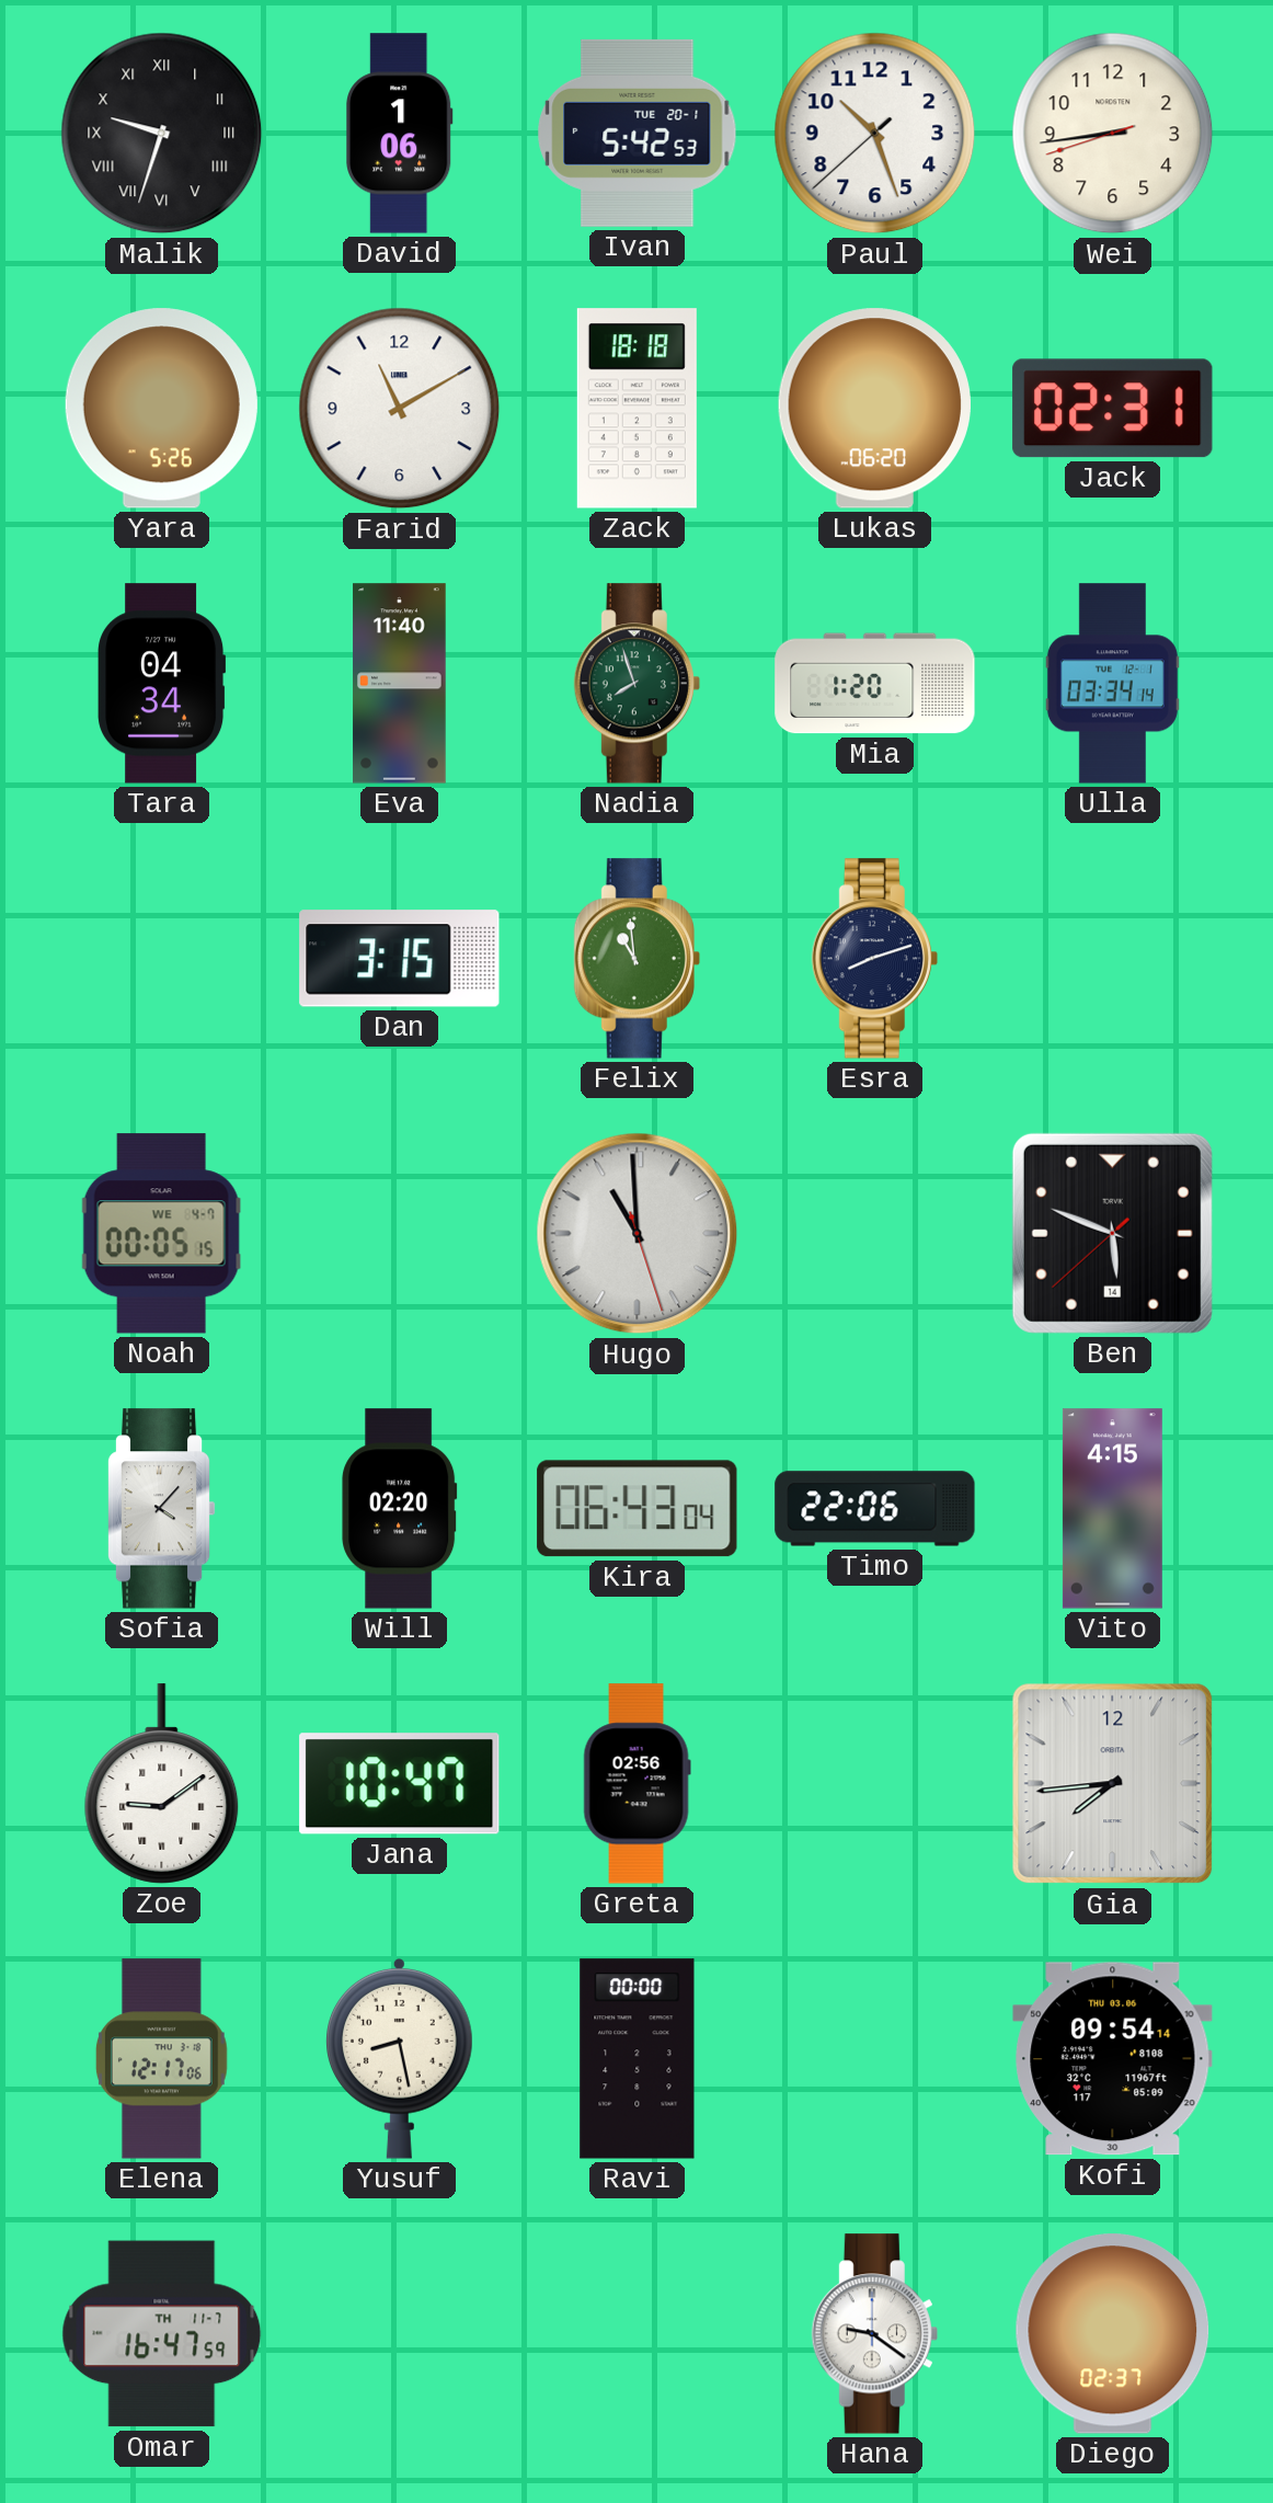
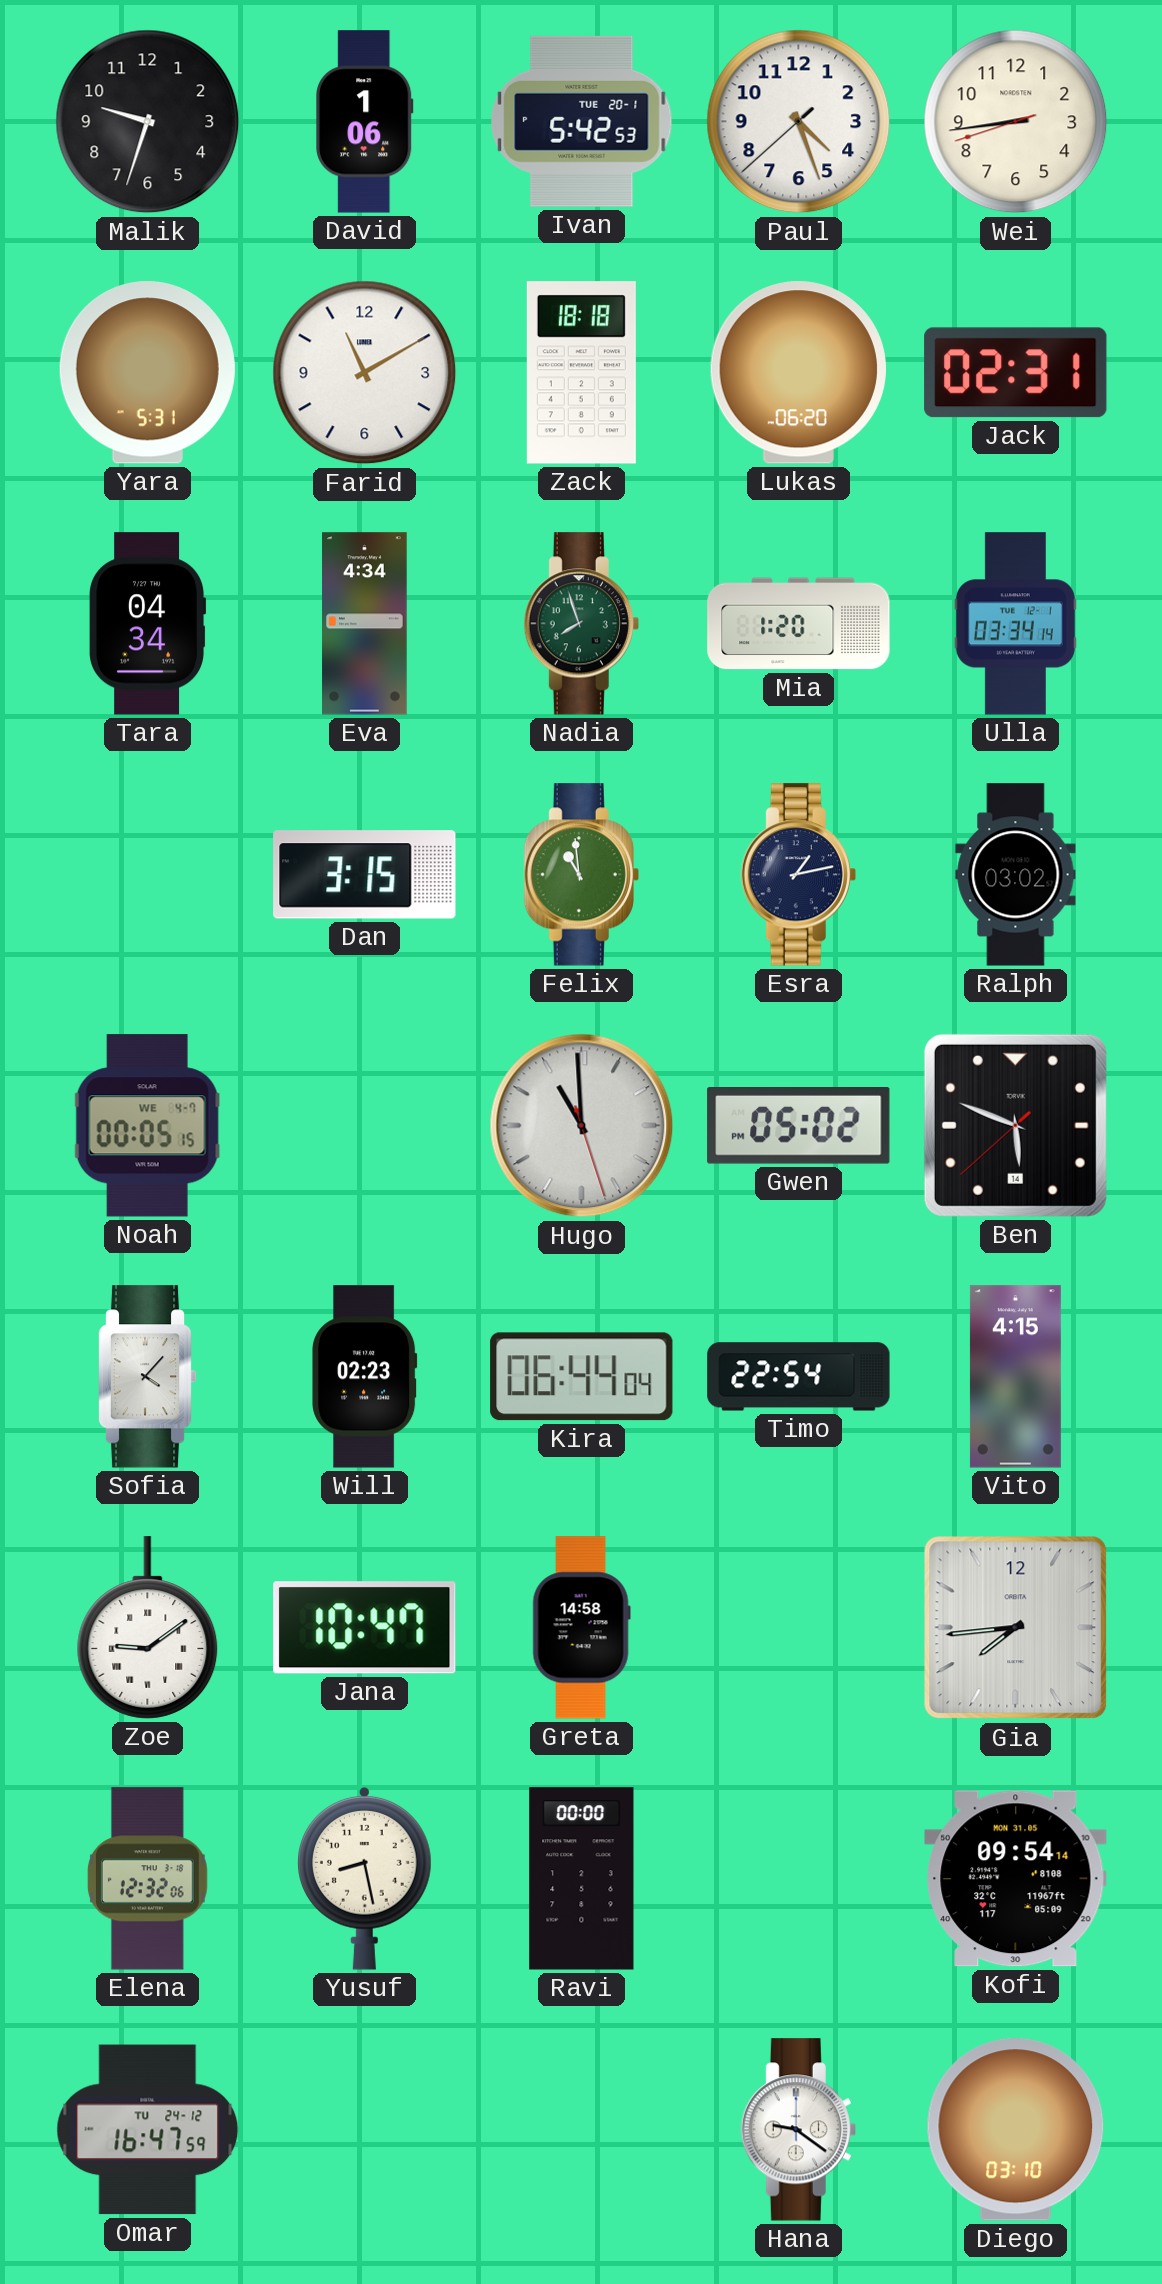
Malik numerals: Roman -> Arabic
Paul: 10:26 -> 4:26
Yara: 5:26 -> 5:31
Eva: 11:40 -> 4:34
Esra: 8:12 -> 1:13
Ralph: none -> 03:02
Gwen: none -> 05:02
Will: 02:20 -> 02:23
Kira: 06:43 -> 06:44
Timo: 22:06 -> 22:54
Greta: 02:56 -> 14:58
Elena: 12:17 -> 12:32
Kofi date: THU 03.06 -> MON 31.05
Omar date: TH 11-7 -> TU 24-12
Diego: 02:37 -> 03:10
